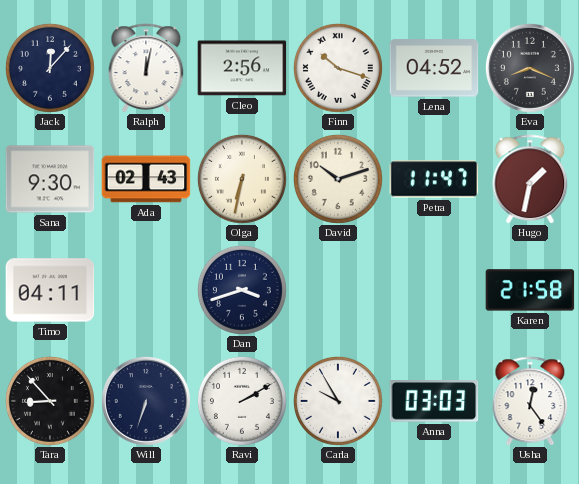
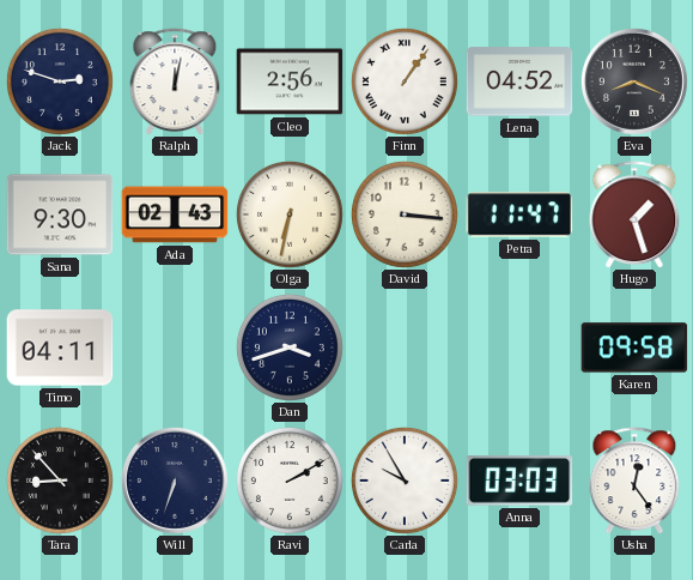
Jack: 12:07 -> 2:48
Finn: 10:18 -> 1:06
David: 10:12 -> 3:16
Hugo: 1:32 -> 1:27
Karen: 21:58 -> 09:58
